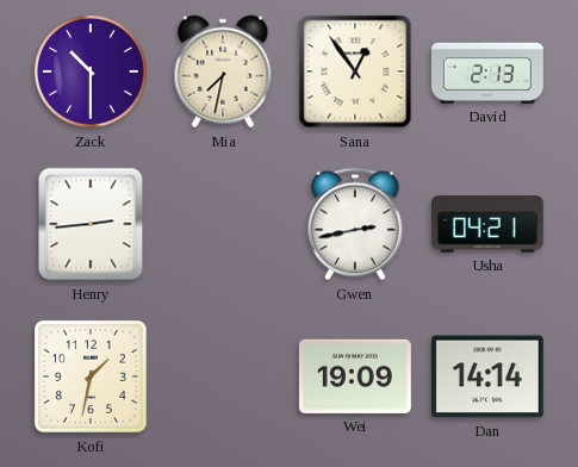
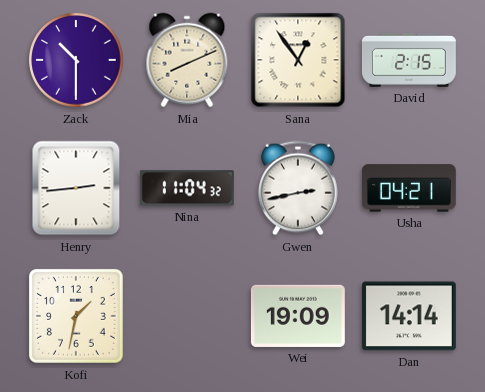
Mia: 7:32 -> 8:11
David: 2:13 -> 2:15
Nina: none -> 11:04
